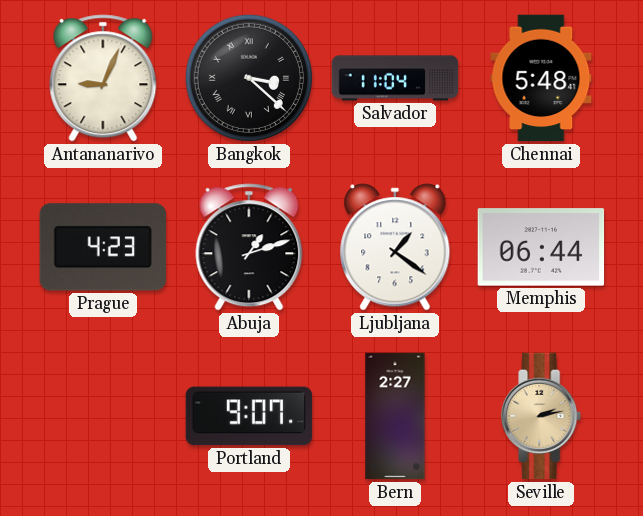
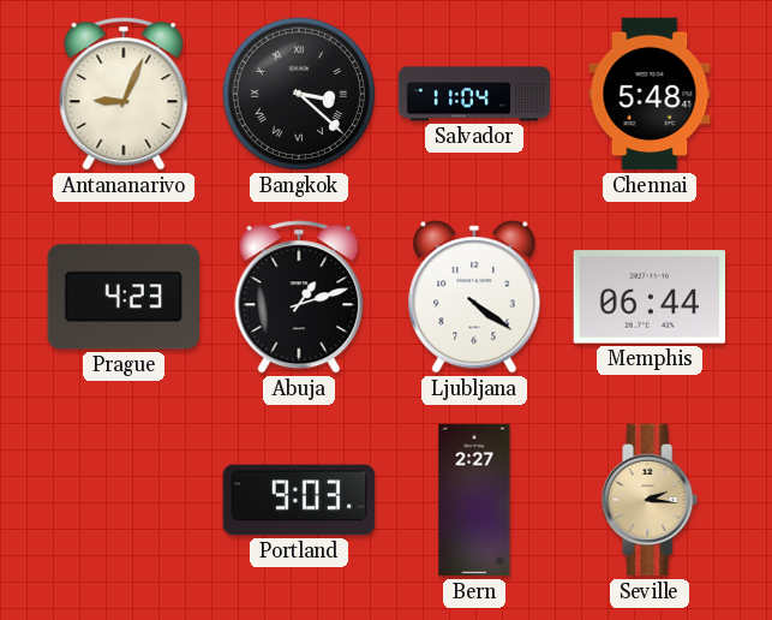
Ljubljana: 1:21 -> 4:21
Portland: 9:07 -> 9:03
Seville: 2:13 -> 2:16
